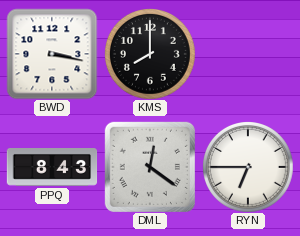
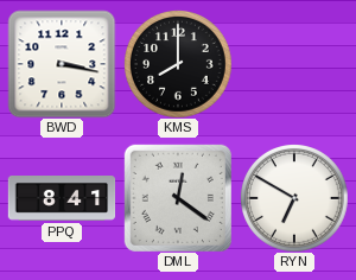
PPQ: 8:43 -> 8:41
RYN: 6:45 -> 6:50
